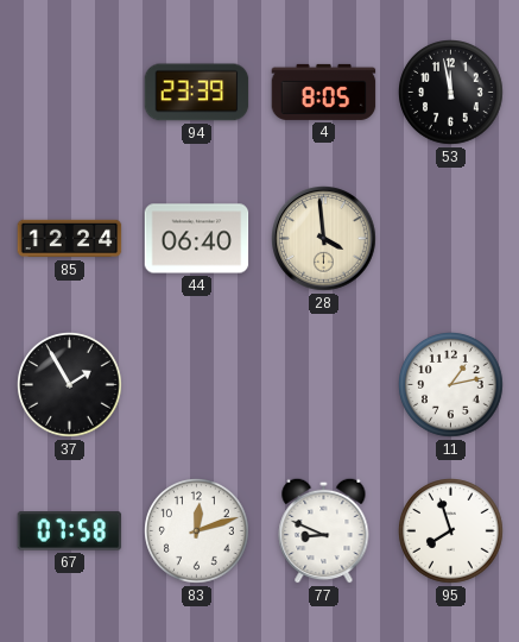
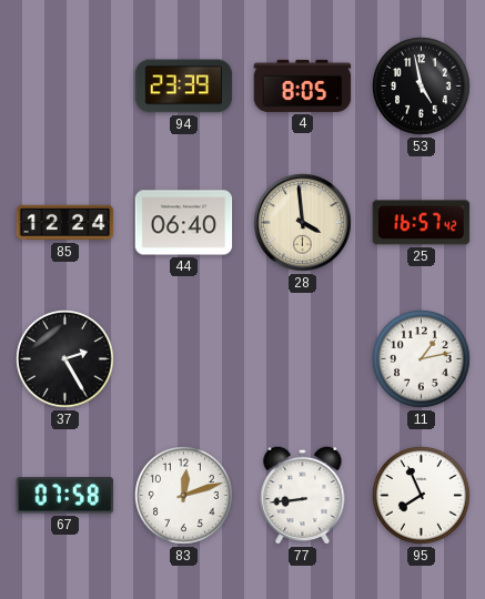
53: 11:58 -> 4:58
25: none -> 16:57
37: 1:55 -> 2:25
77: 8:49 -> 8:44
95: 7:57 -> 7:56
